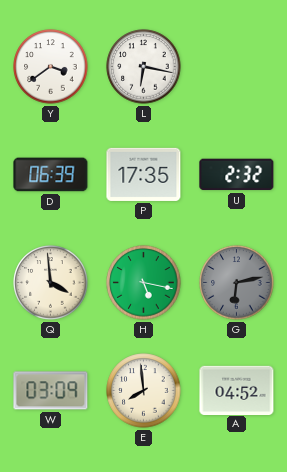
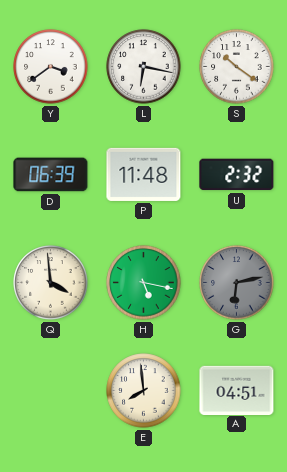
S: none -> 10:21
P: 17:35 -> 11:48
W: 03:09 -> none
A: 04:52 -> 04:51
